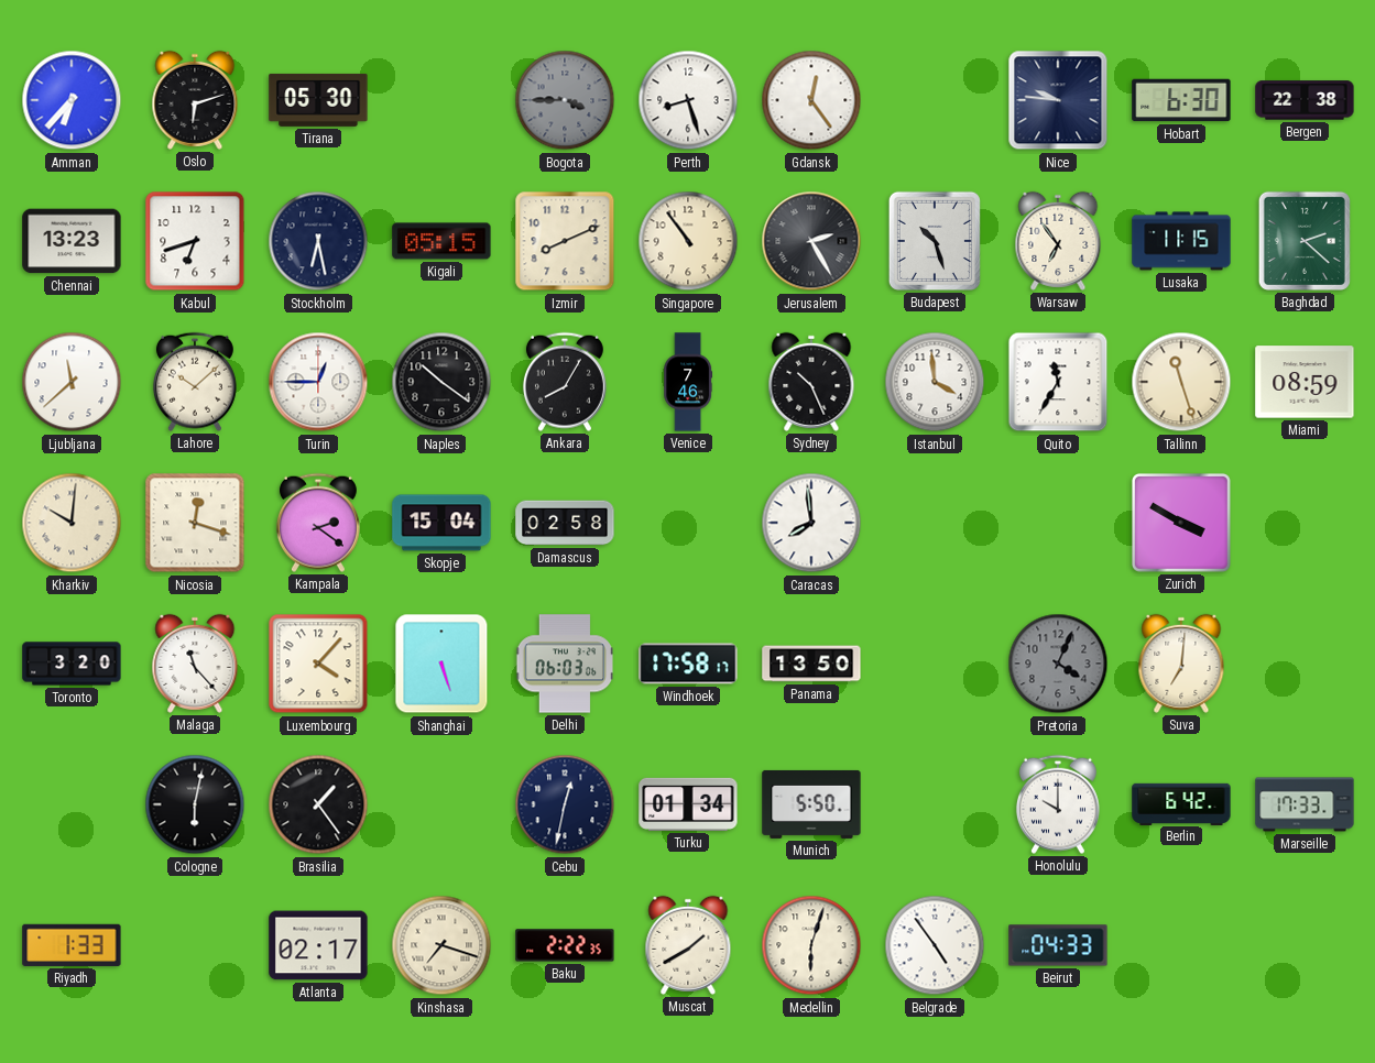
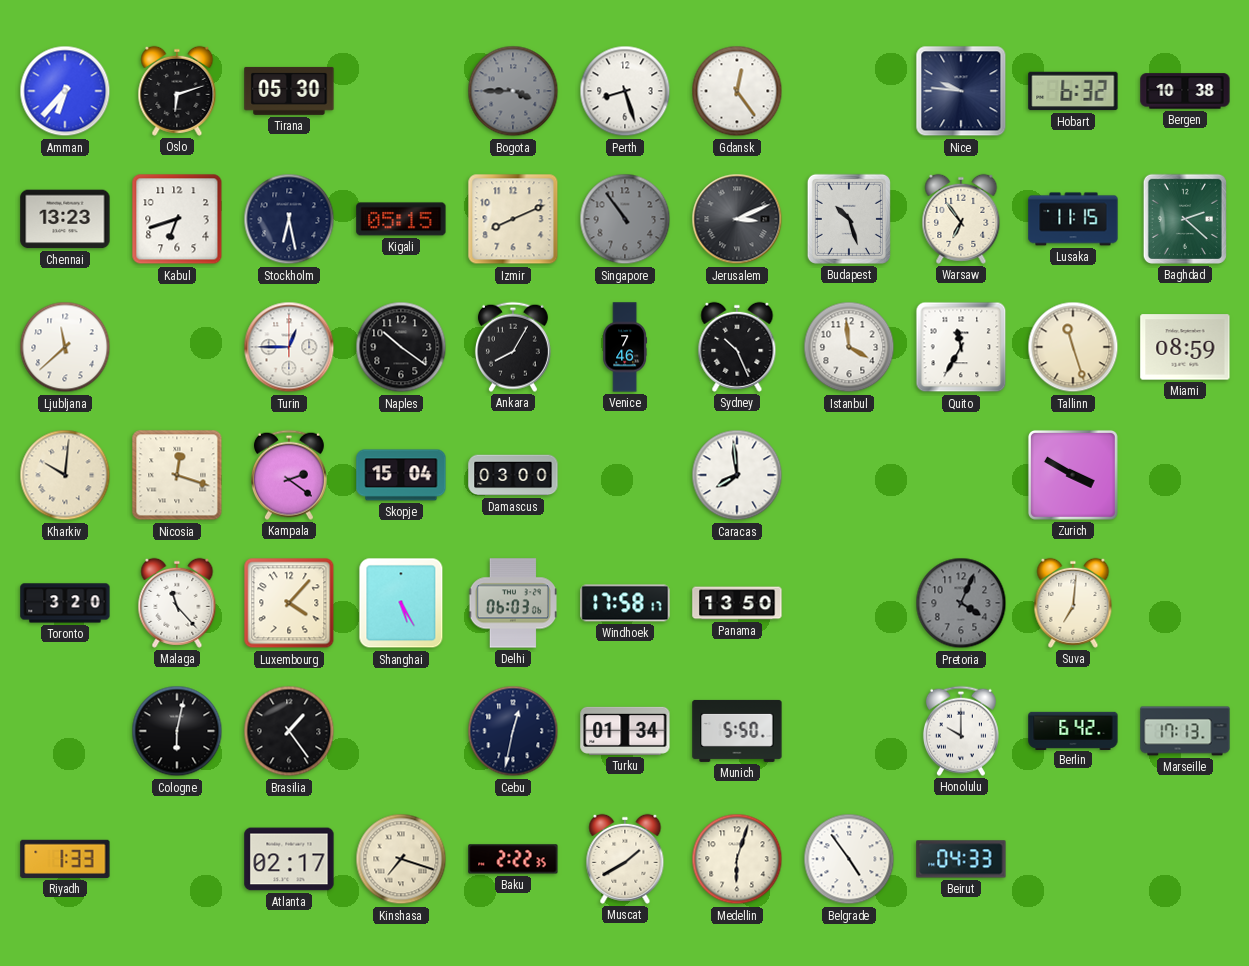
Hobart: 6:30 -> 6:32
Bergen: 22:38 -> 10:38
Singapore dial: cream -> grey
Jerusalem: 2:25 -> 3:11
Lahore: 10:08 -> none
Damascus: 02:58 -> 03:00
Shanghai: 5:27 -> 5:25
Marseille: 17:33 -> 17:13
